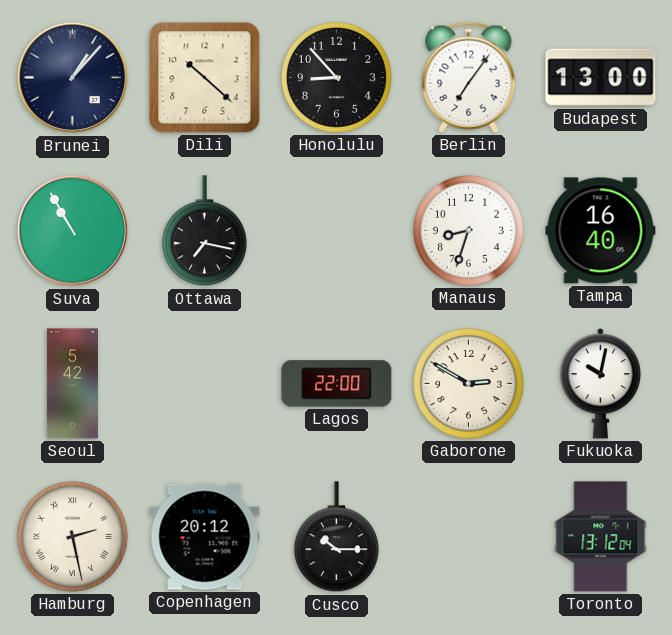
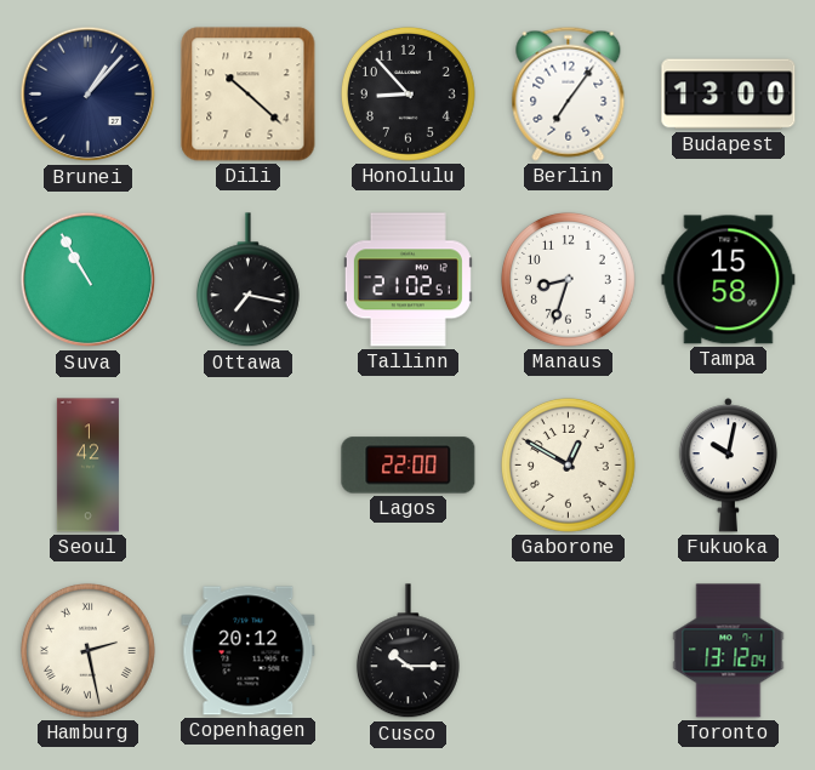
Tallinn: none -> 21:02
Tampa: 16:40 -> 15:58
Seoul: 5:42 -> 1:42
Gaborone: 2:50 -> 12:50
